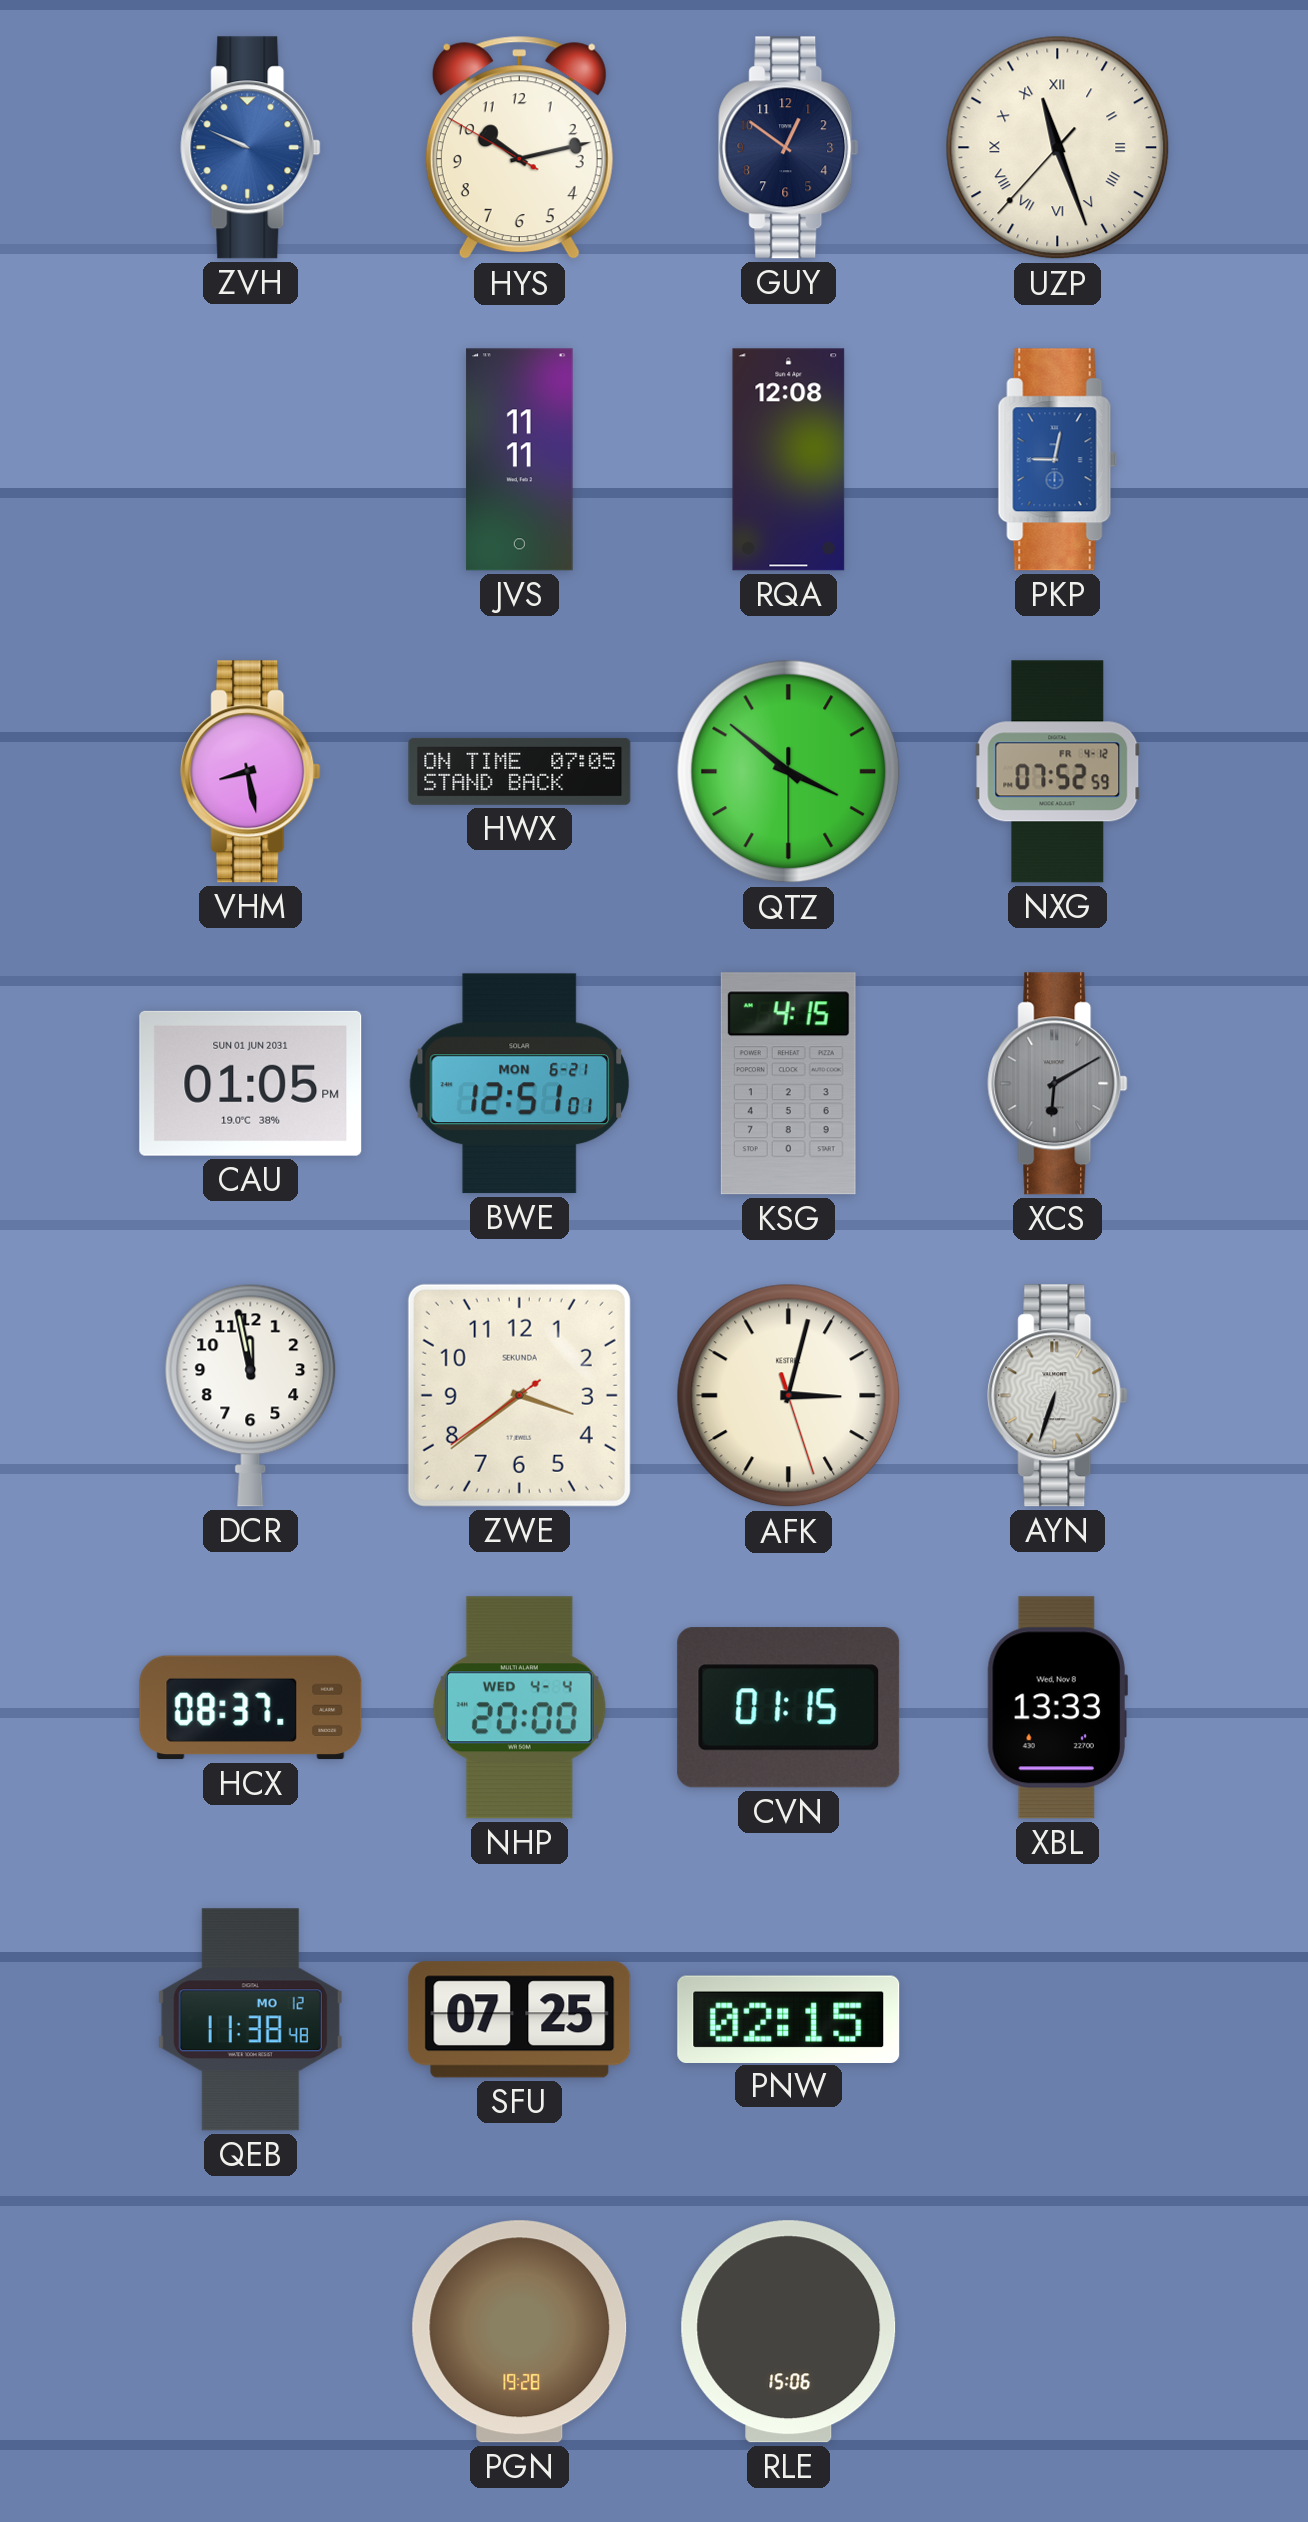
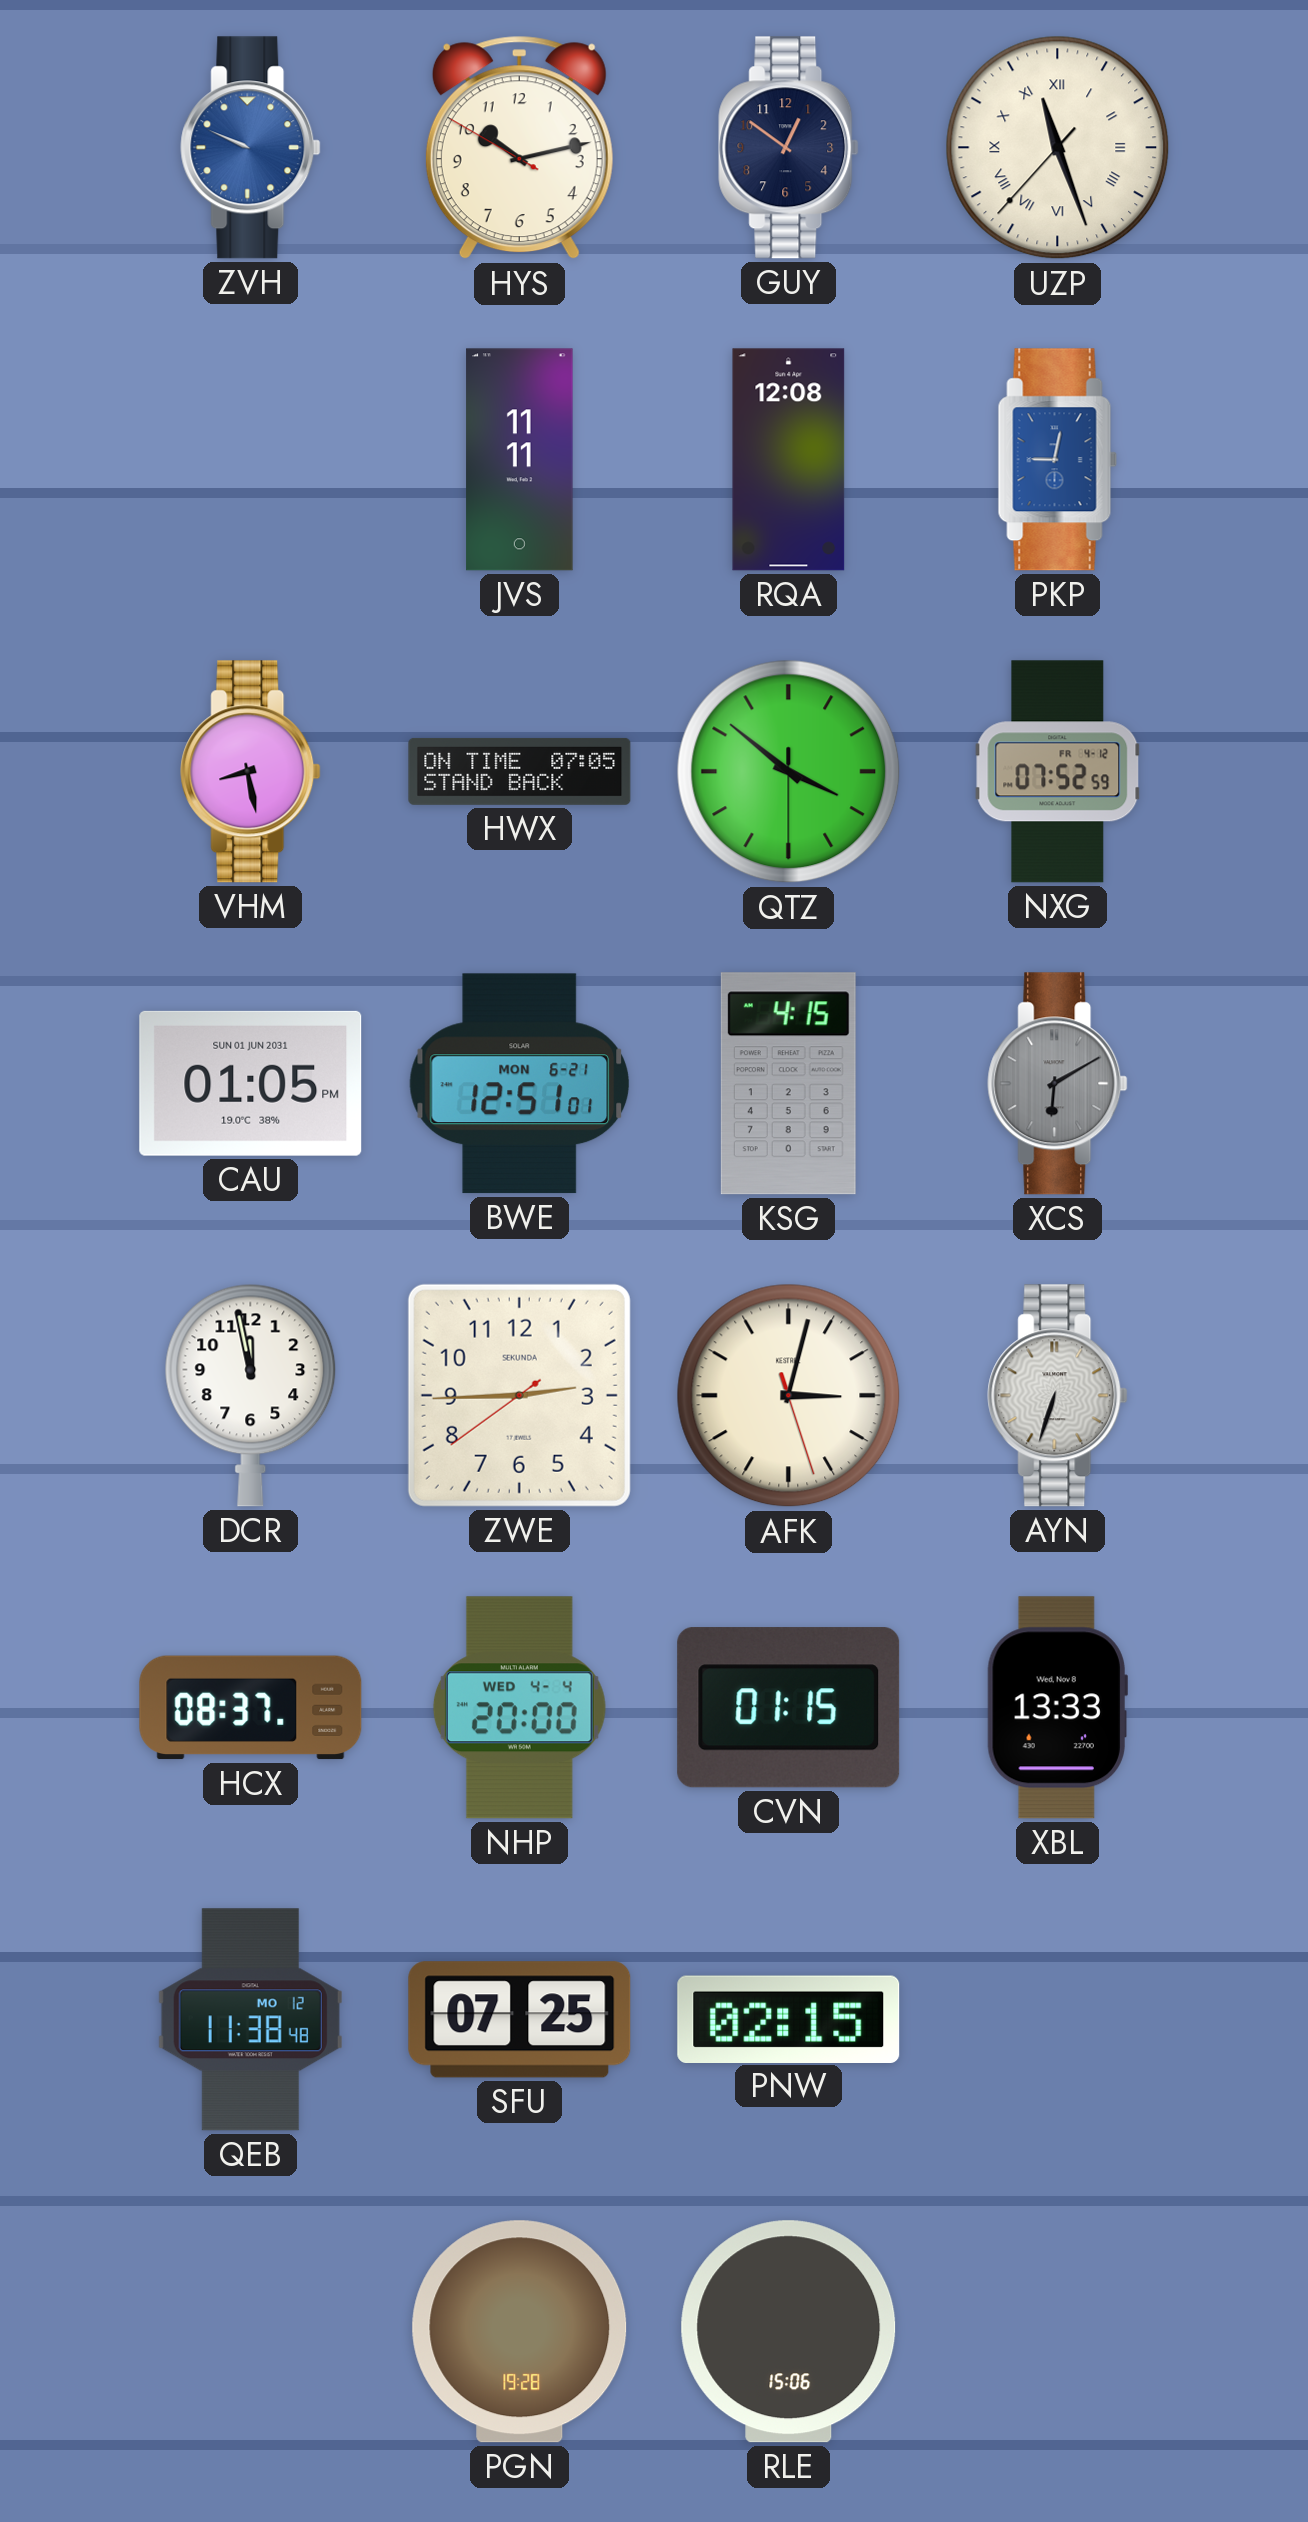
ZWE: 3:38 -> 2:44
